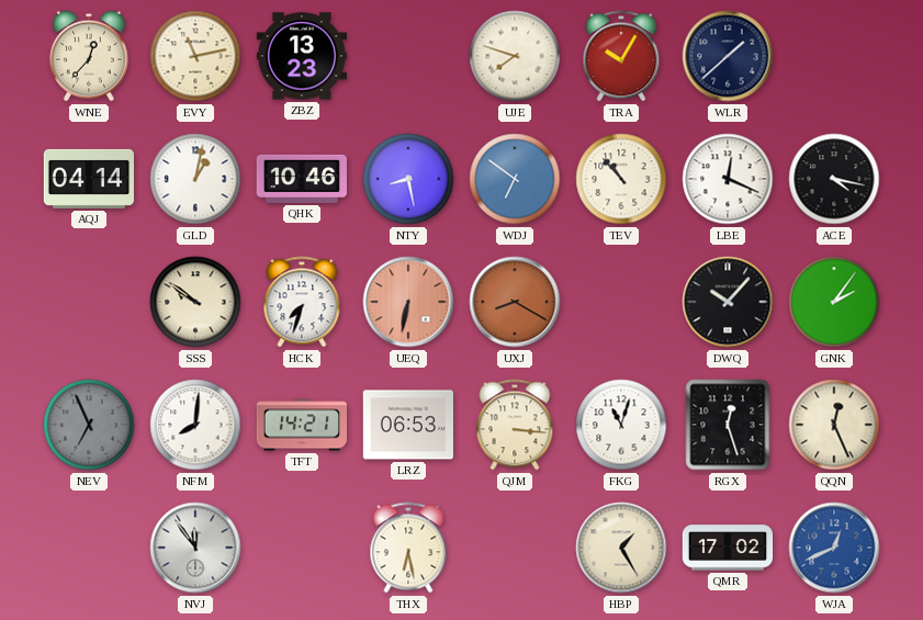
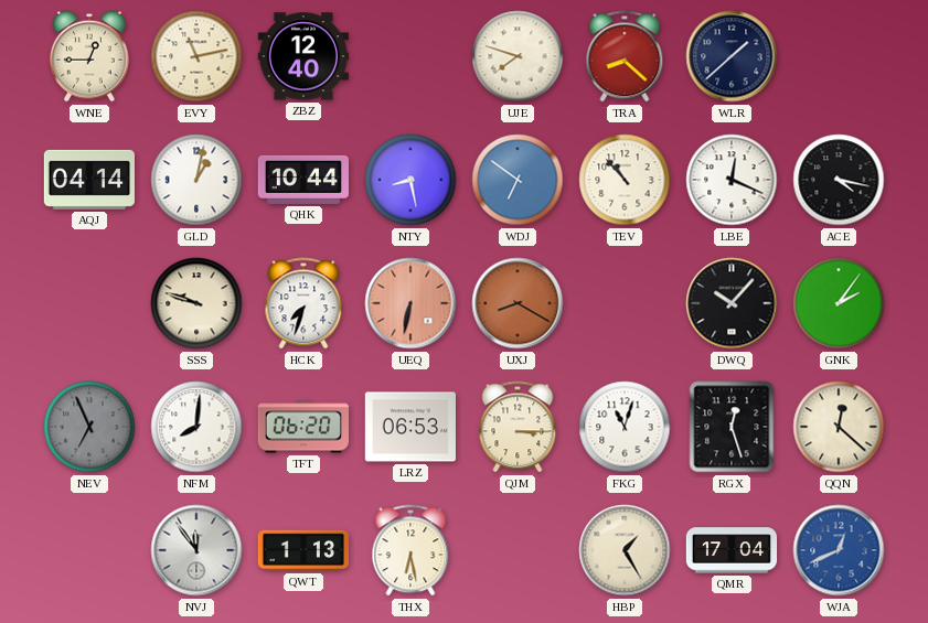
WNE: 12:37 -> 12:45
ZBZ: 13:23 -> 12:40
TRA: 10:05 -> 8:22
QHK: 10:46 -> 10:44
SSS: 9:51 -> 9:48
TFT: 14:21 -> 06:20
QJM: 3:16 -> 3:15
QQN: 12:26 -> 12:22
QWT: none -> 1:13
QMR: 17:02 -> 17:04
